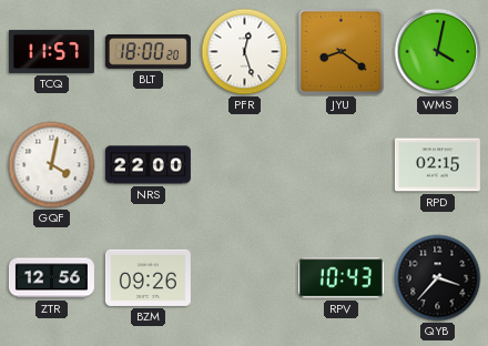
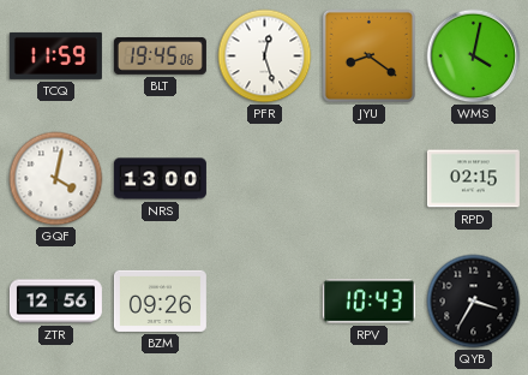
TCQ: 11:57 -> 11:59
BLT: 18:00 -> 19:45
NRS: 22:00 -> 13:00
QYB: 3:37 -> 3:35
